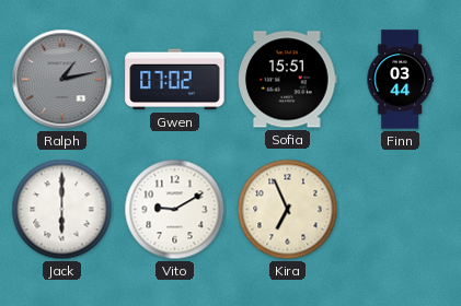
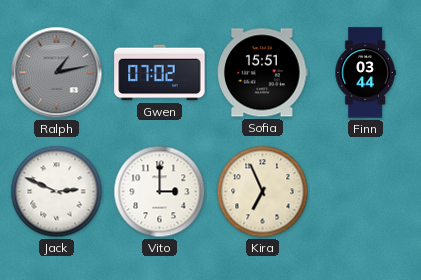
Jack: 6:00 -> 2:49
Vito: 9:10 -> 3:00
